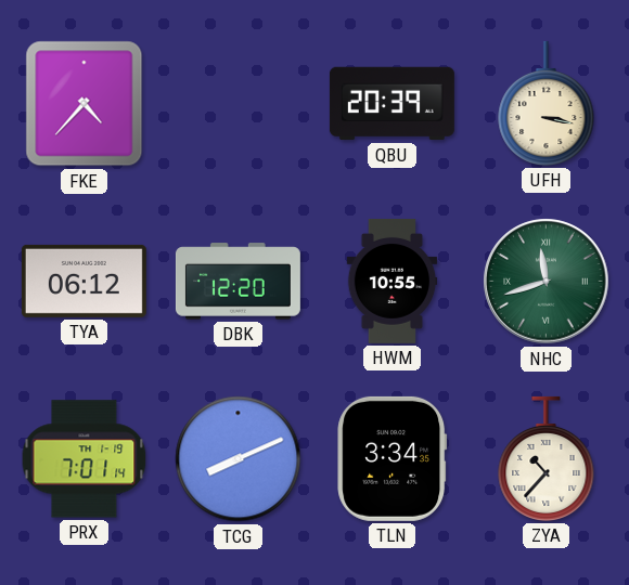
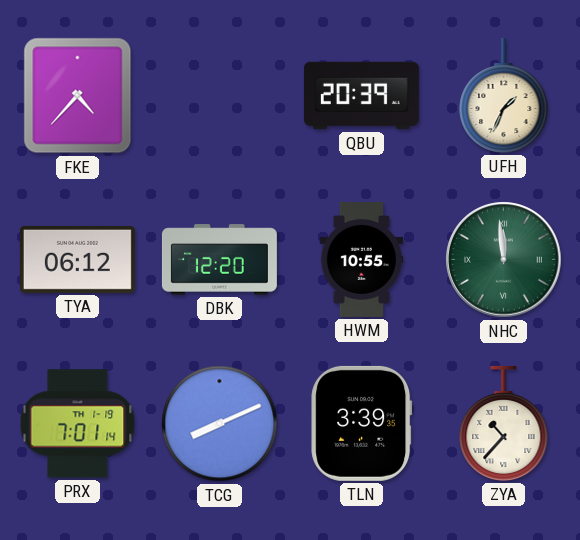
UFH: 3:17 -> 1:34
NHC: 11:42 -> 11:59
TLN: 3:34 -> 3:39
